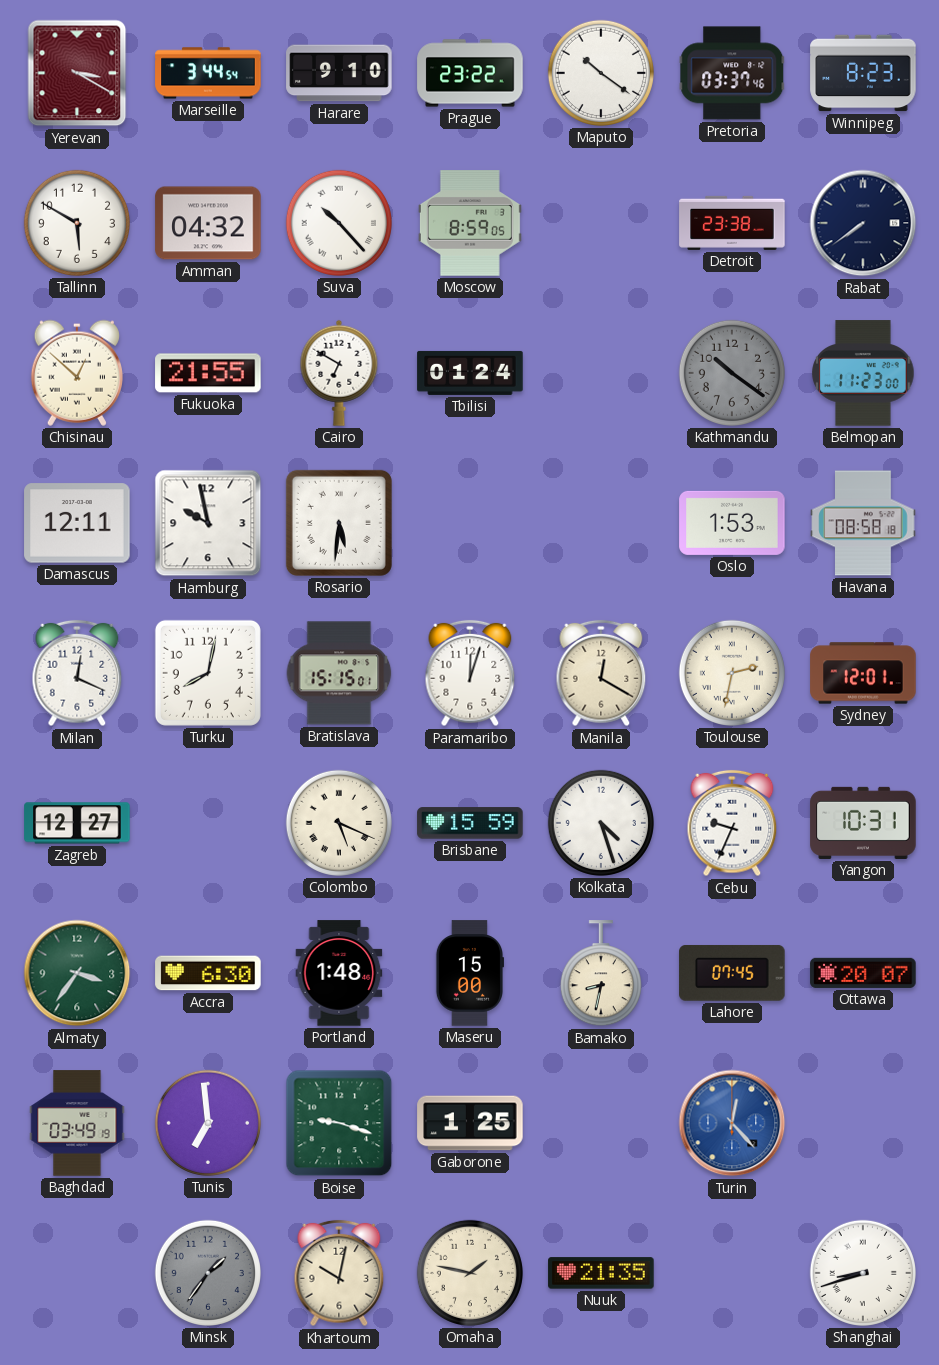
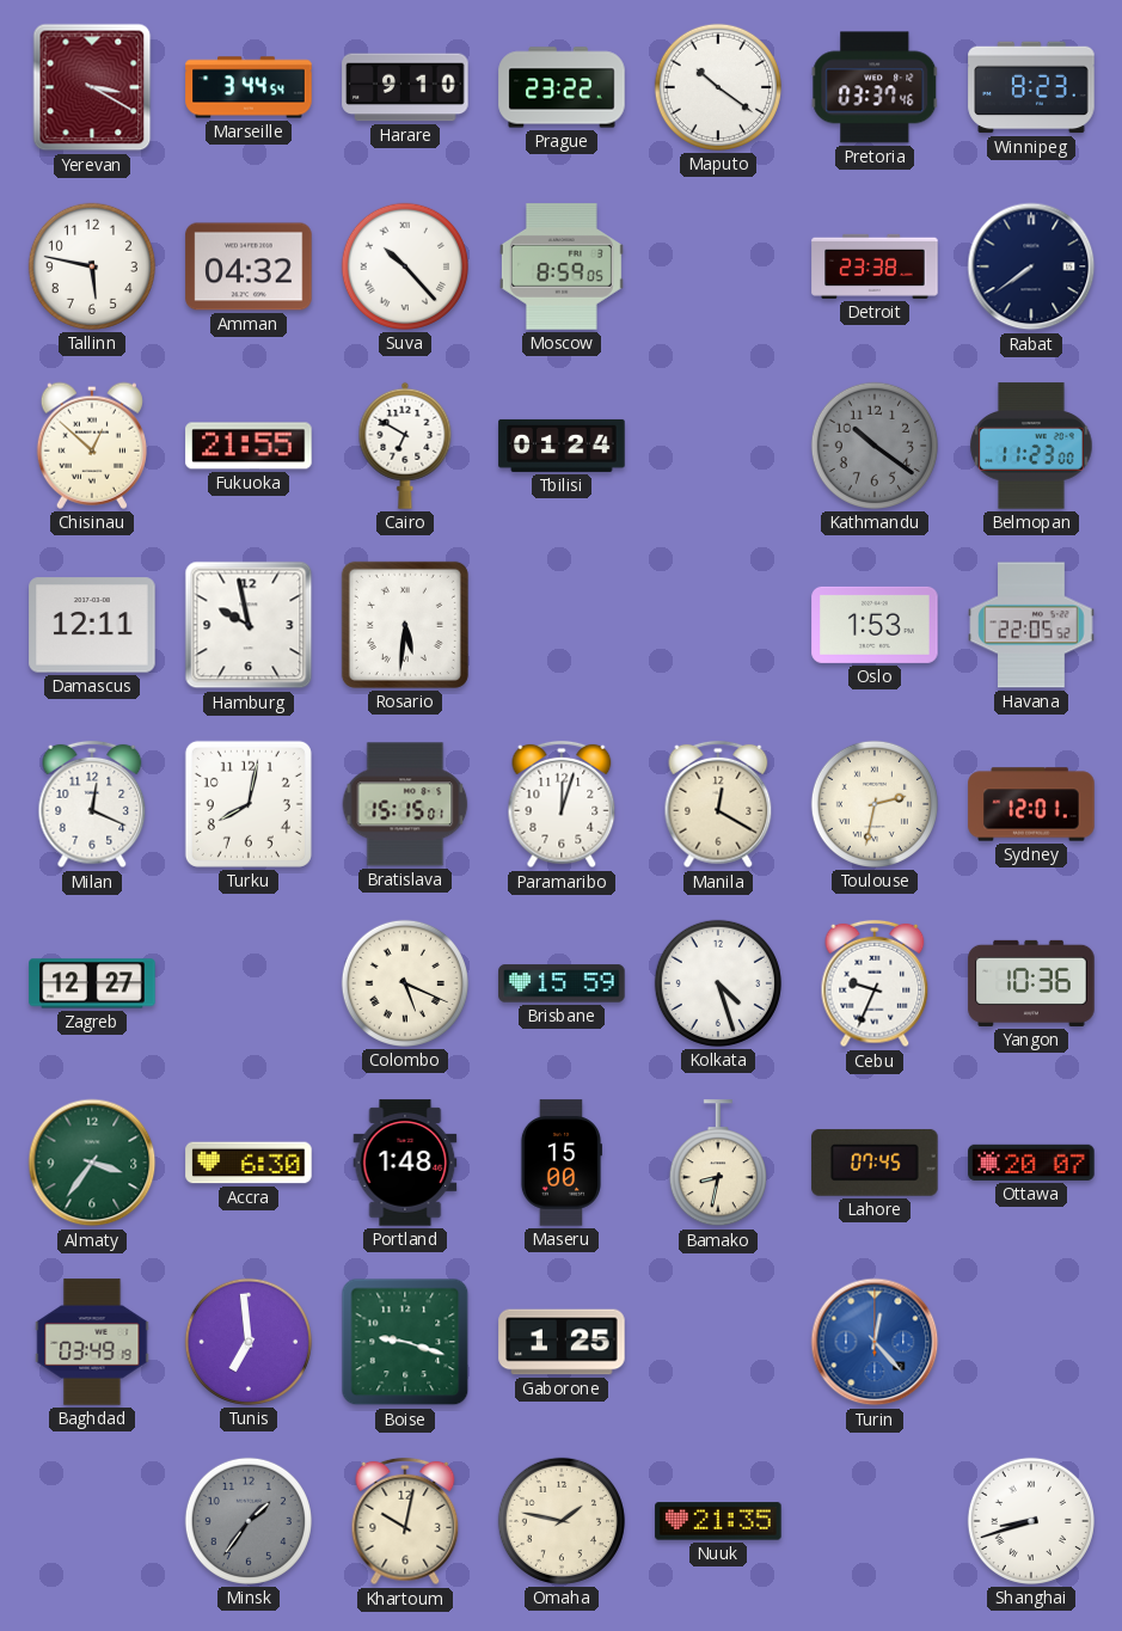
Tallinn: 5:50 -> 5:47
Havana: 08:58 -> 22:05
Yangon: 10:31 -> 10:36
